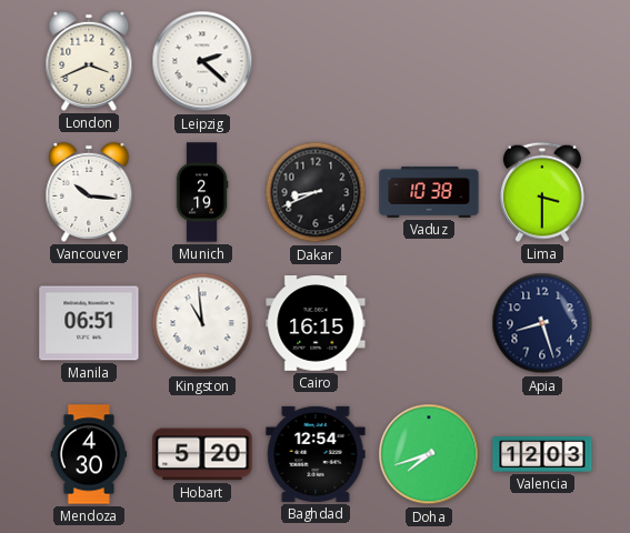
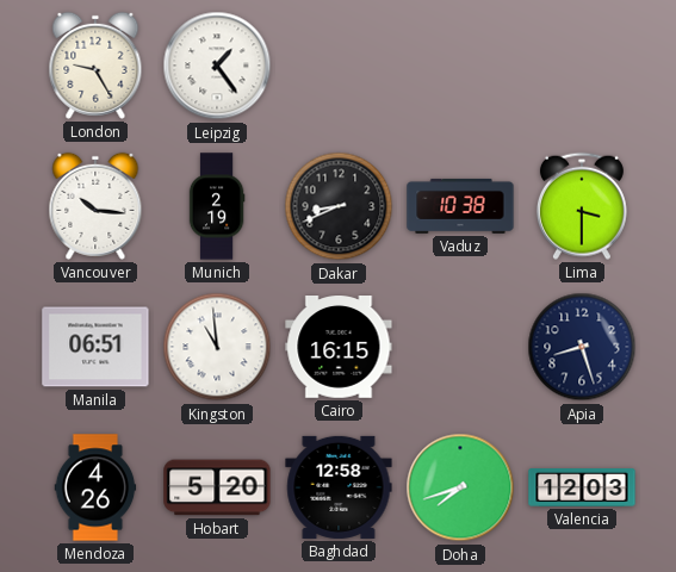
London: 3:41 -> 9:25
Leipzig: 2:22 -> 1:24
Mendoza: 4:30 -> 4:26
Baghdad: 12:54 -> 12:58
